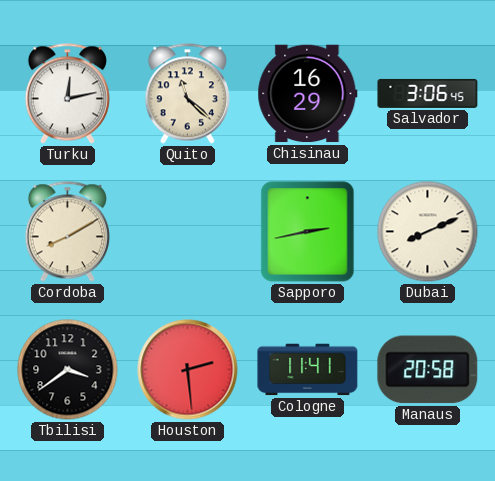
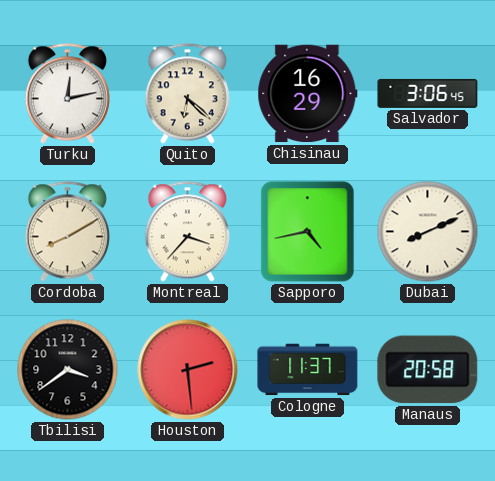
Quito: 11:22 -> 6:22
Montreal: none -> 3:37
Sapporo: 2:43 -> 4:43
Cologne: 11:41 -> 11:37
